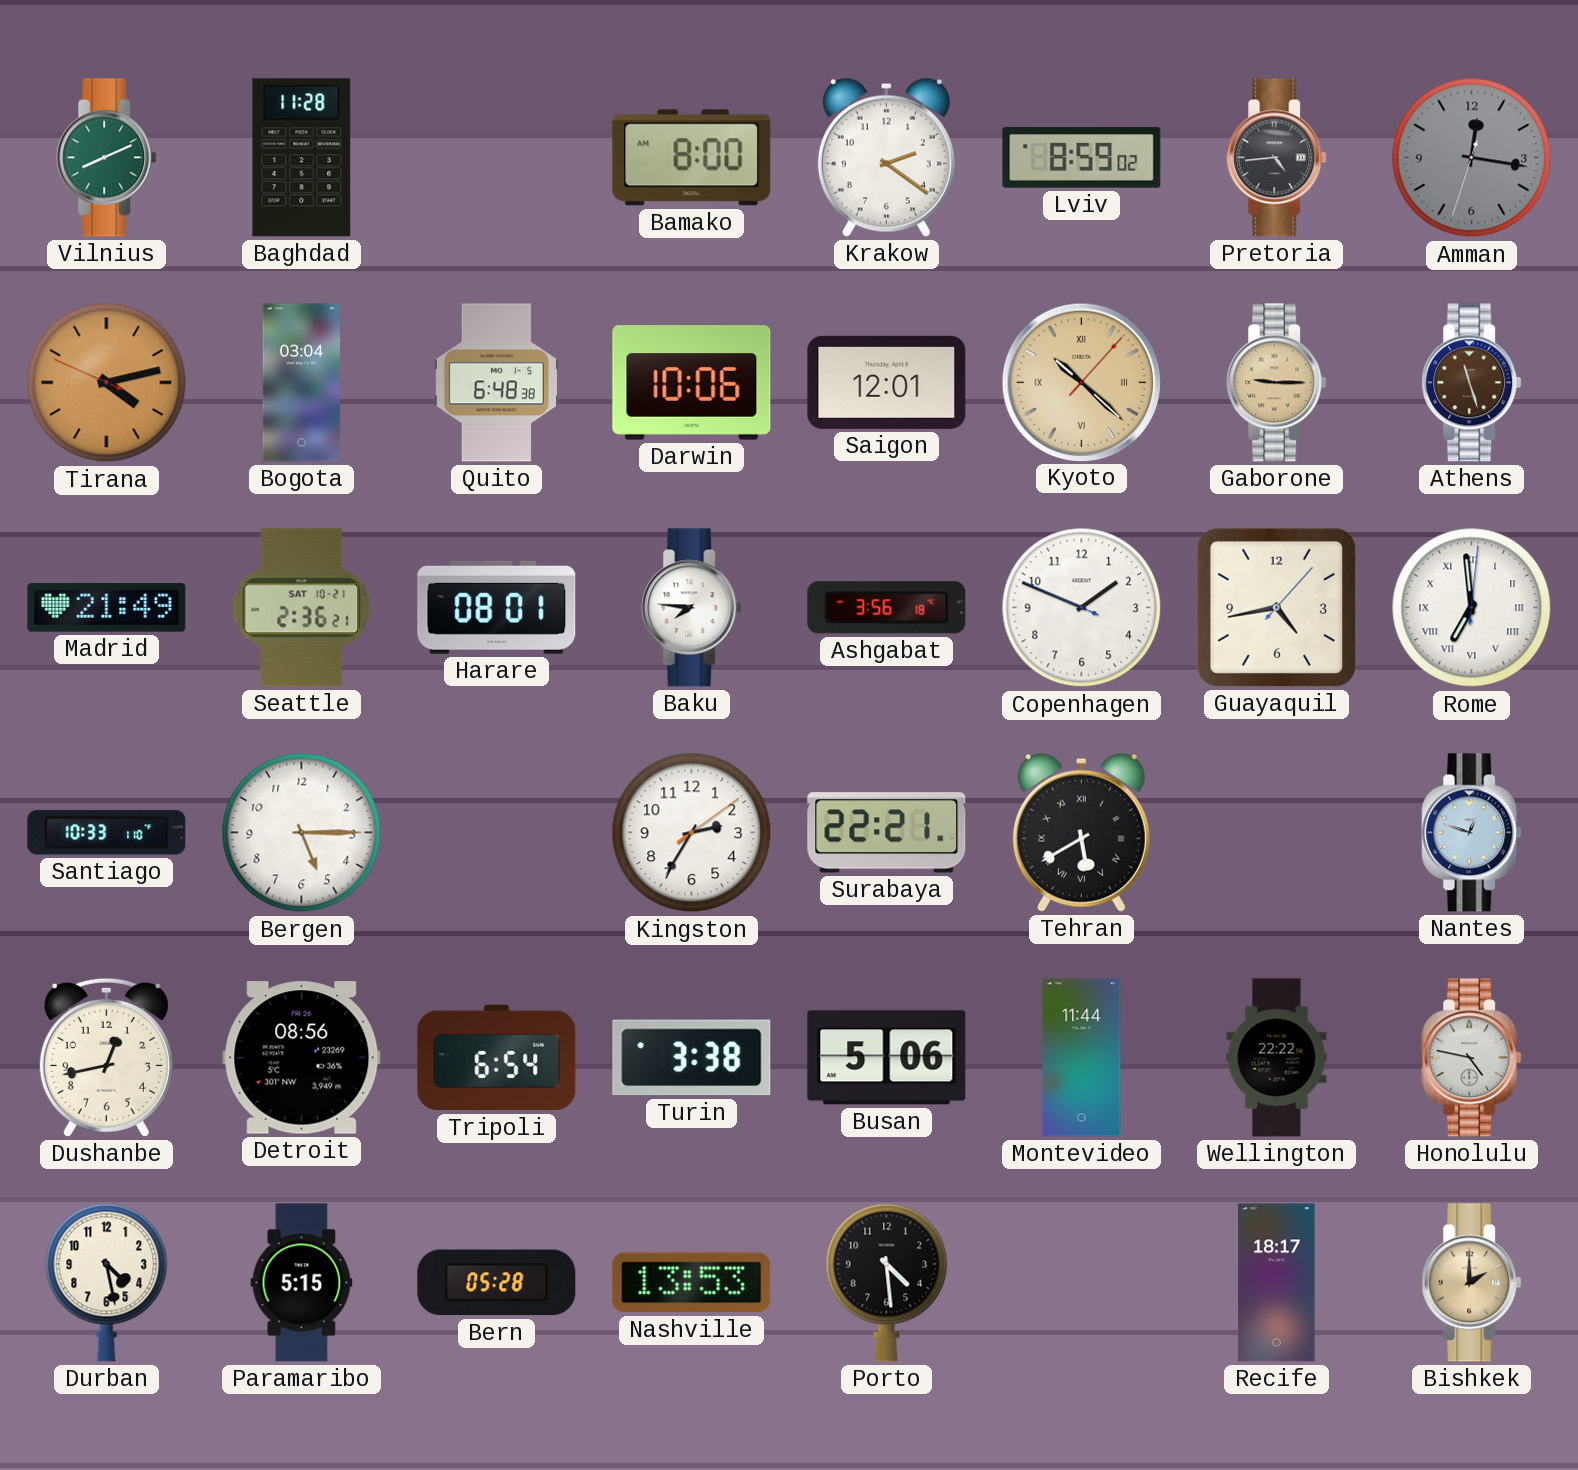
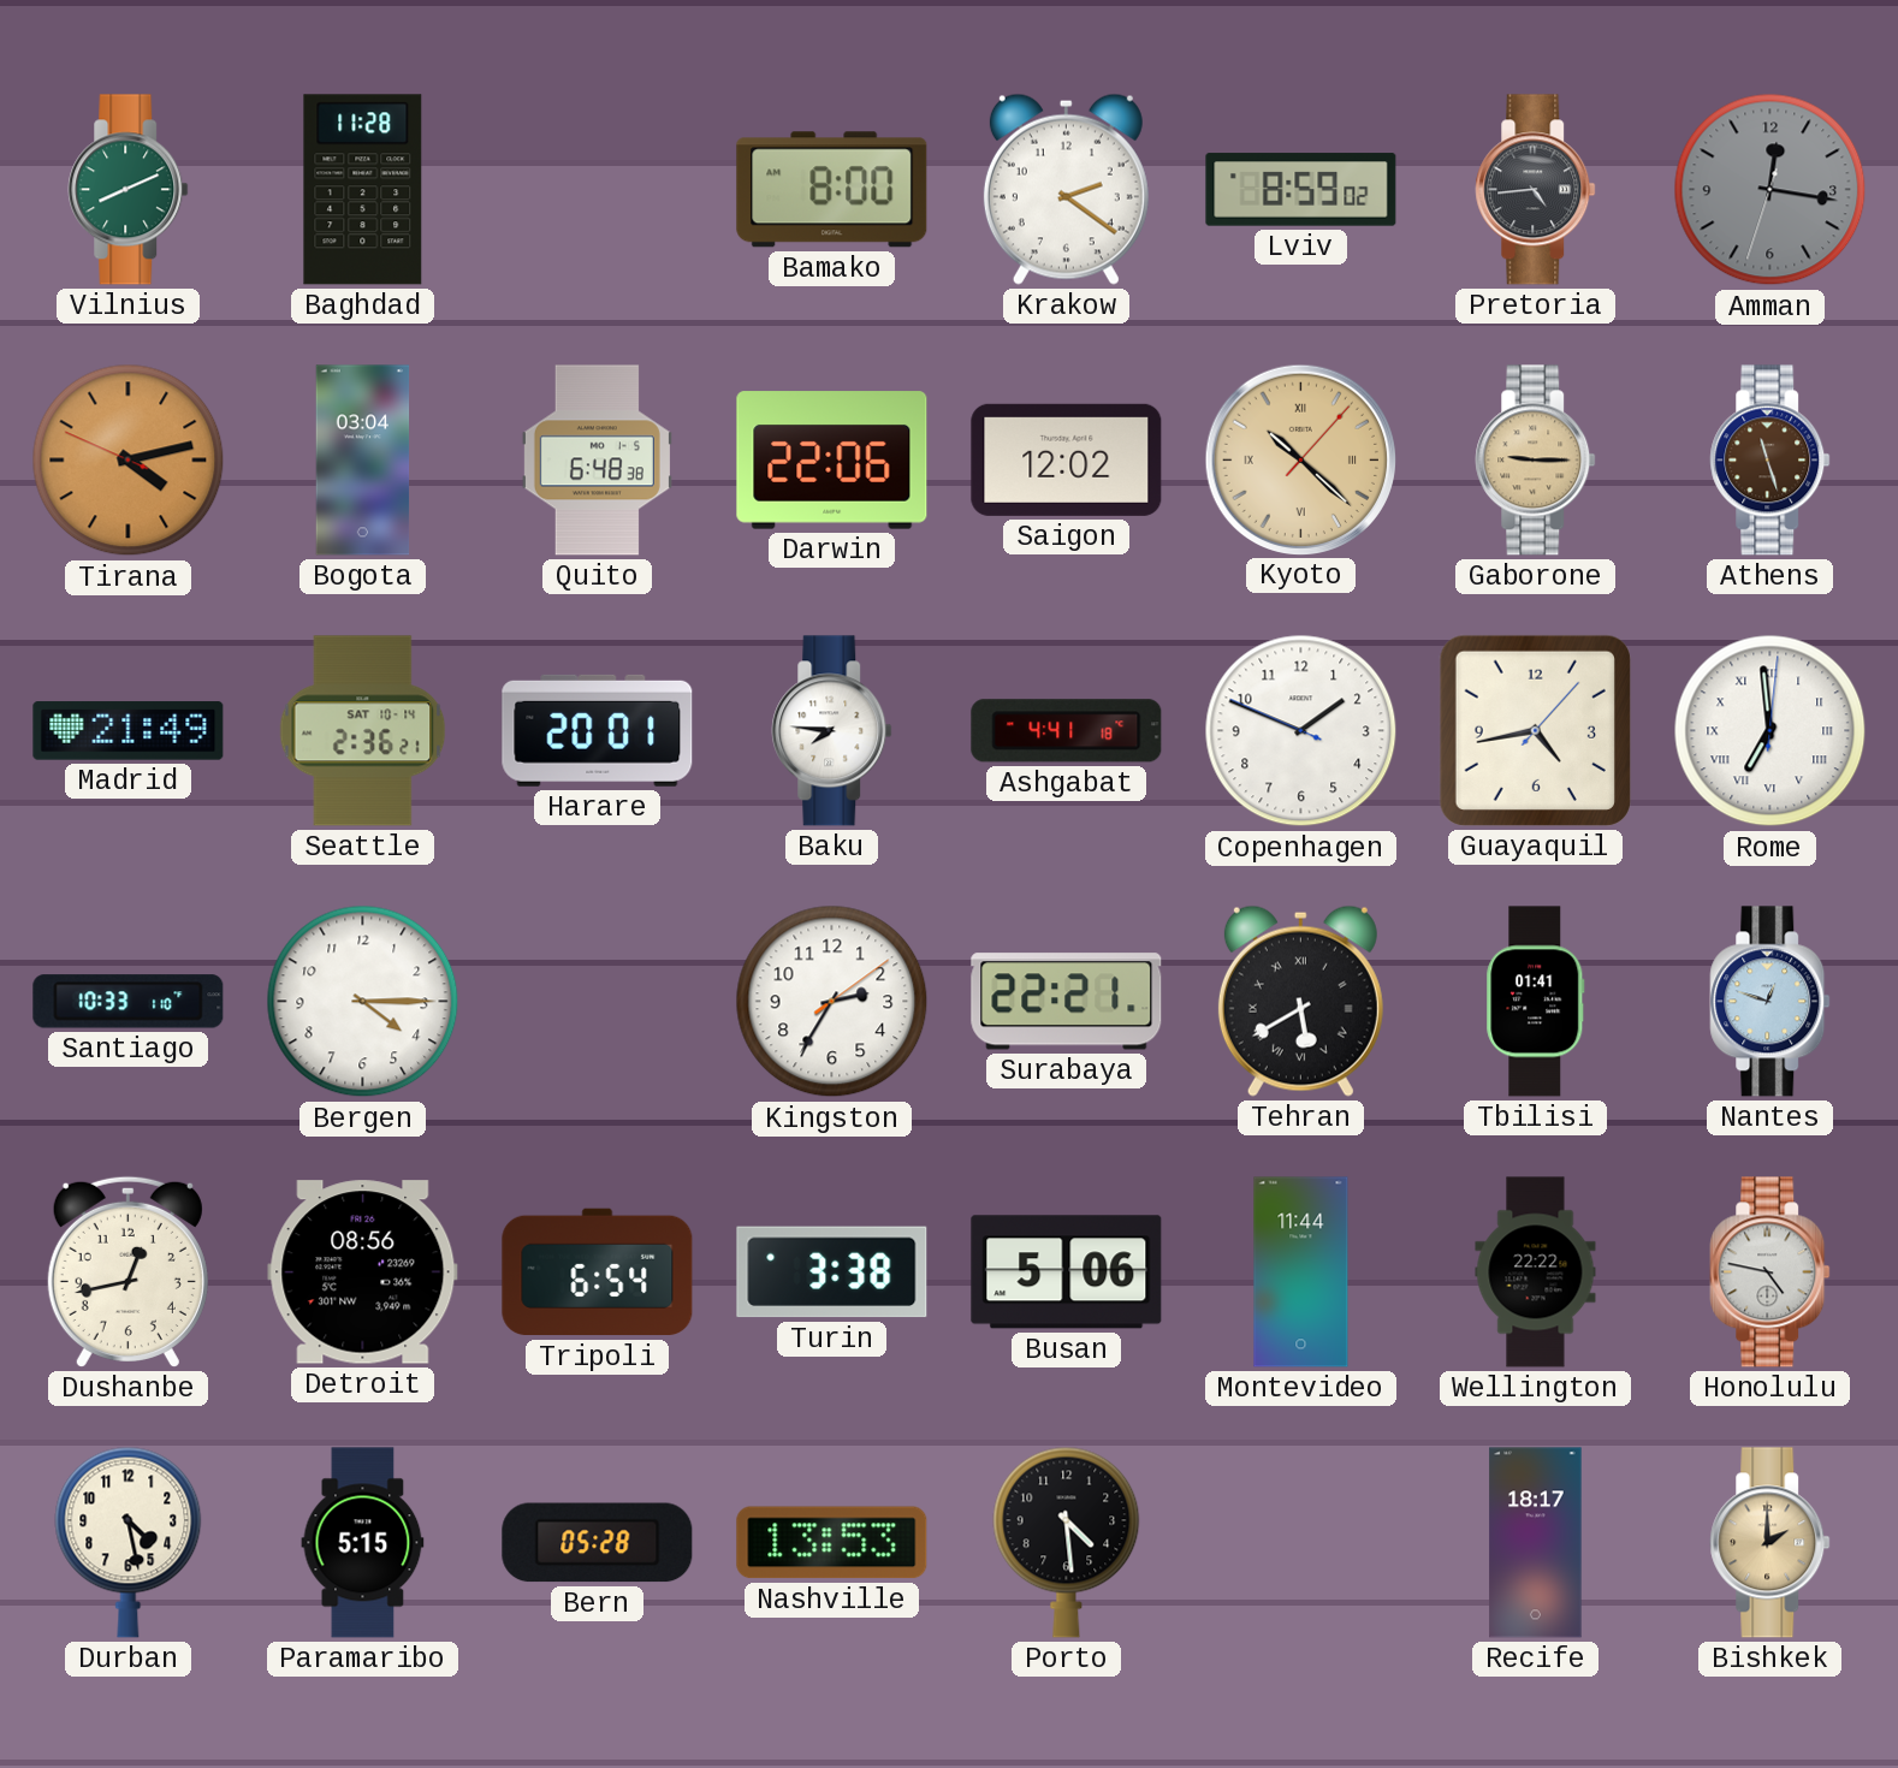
Darwin: 10:06 -> 22:06
Saigon: 12:01 -> 12:02
Seattle date: SAT 10-21 -> SAT 10-14
Harare: 08:01 -> 20:01
Ashgabat: 3:56 -> 4:41
Bergen: 5:15 -> 4:15
Tbilisi: none -> 01:41
